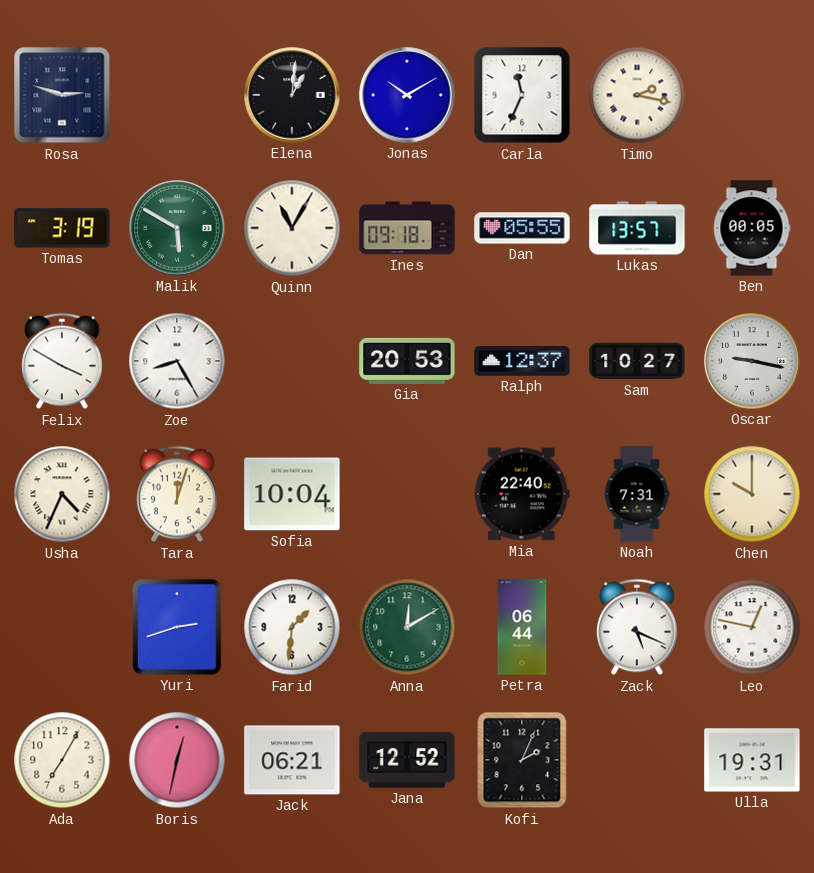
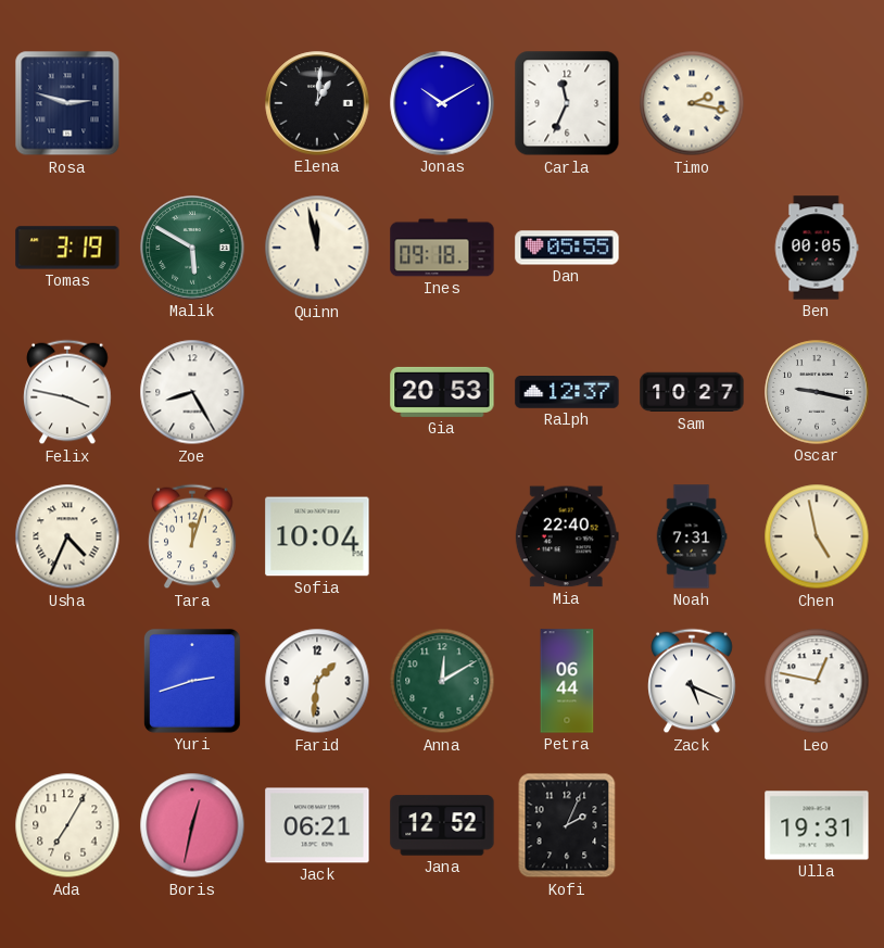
Quinn: 11:05 -> 11:58
Lukas: 13:57 -> none
Felix: 3:50 -> 3:47
Chen: 10:00 -> 4:58
